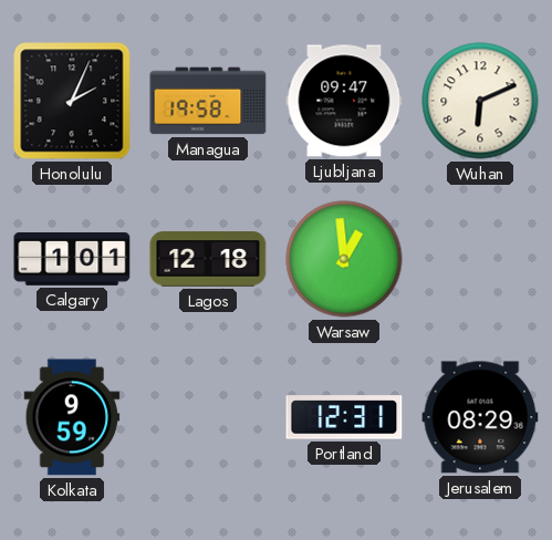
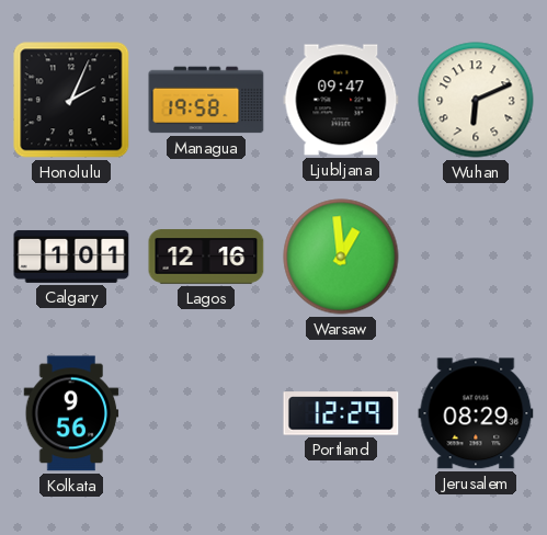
Lagos: 12:18 -> 12:16
Kolkata: 9:59 -> 9:56
Portland: 12:31 -> 12:29
